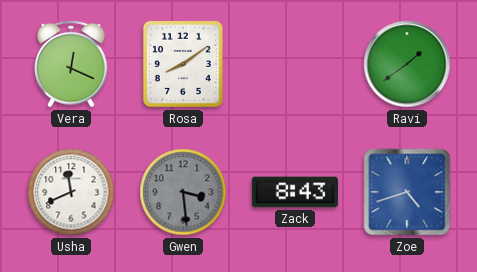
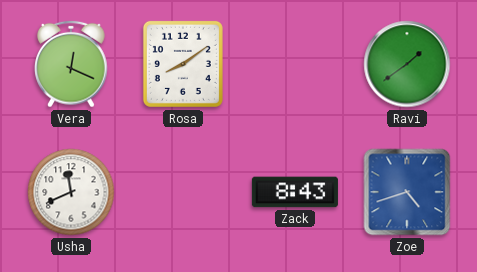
Gwen: 3:29 -> none
